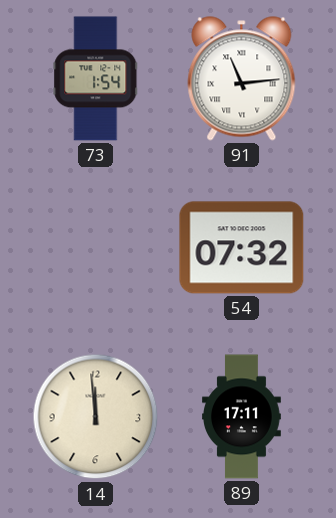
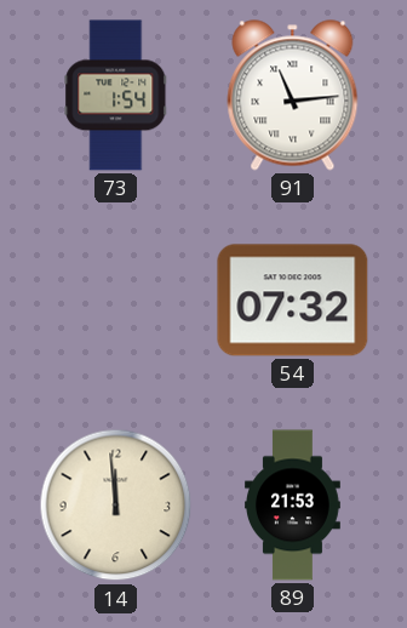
89: 17:11 -> 21:53
